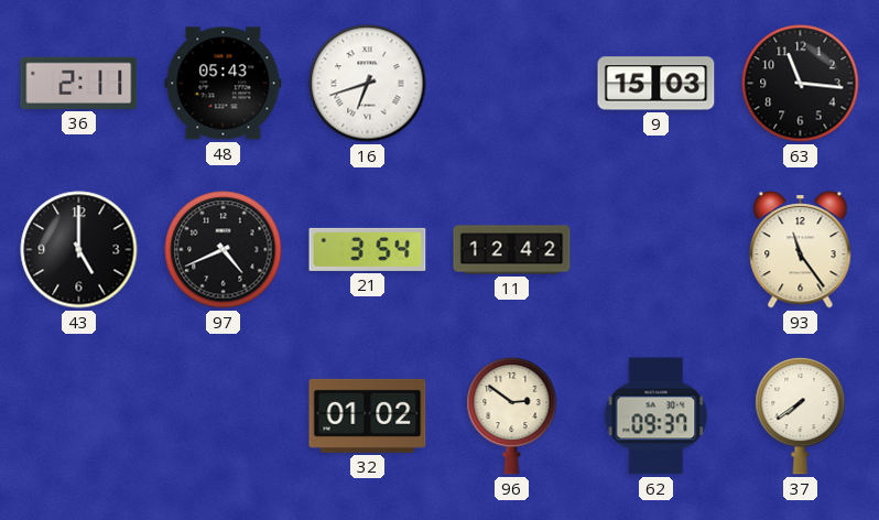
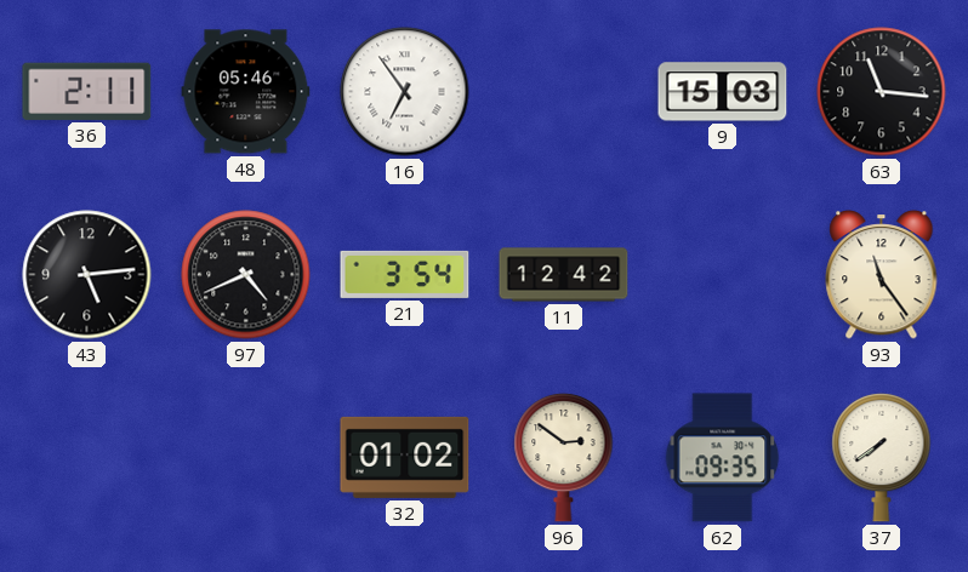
48: 05:43 -> 05:46
16: 6:42 -> 6:54
43: 5:00 -> 5:14
62: 09:37 -> 09:35
